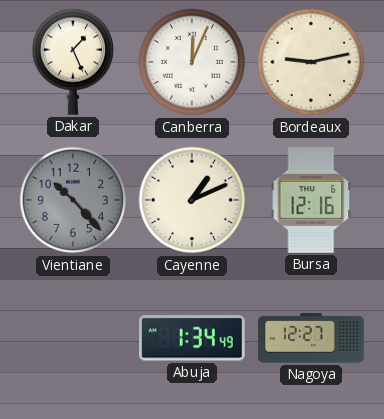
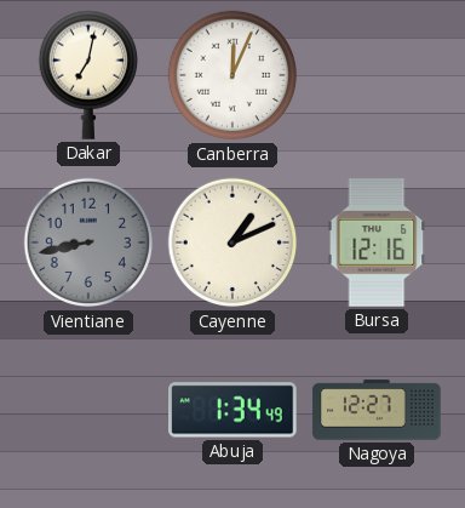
Dakar: 1:26 -> 7:02
Bordeaux: 9:13 -> none
Vientiane: 10:23 -> 8:43
